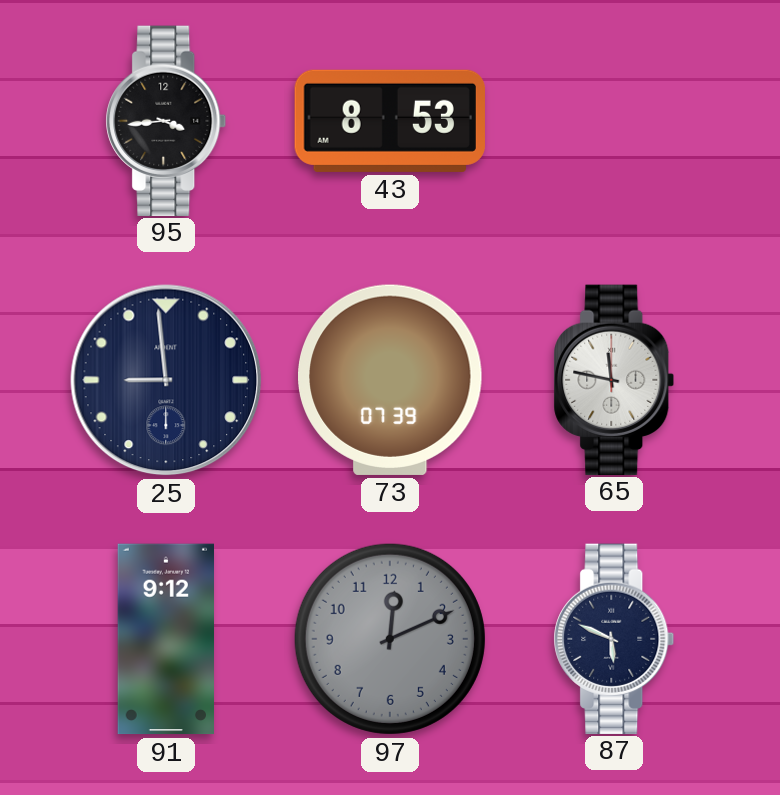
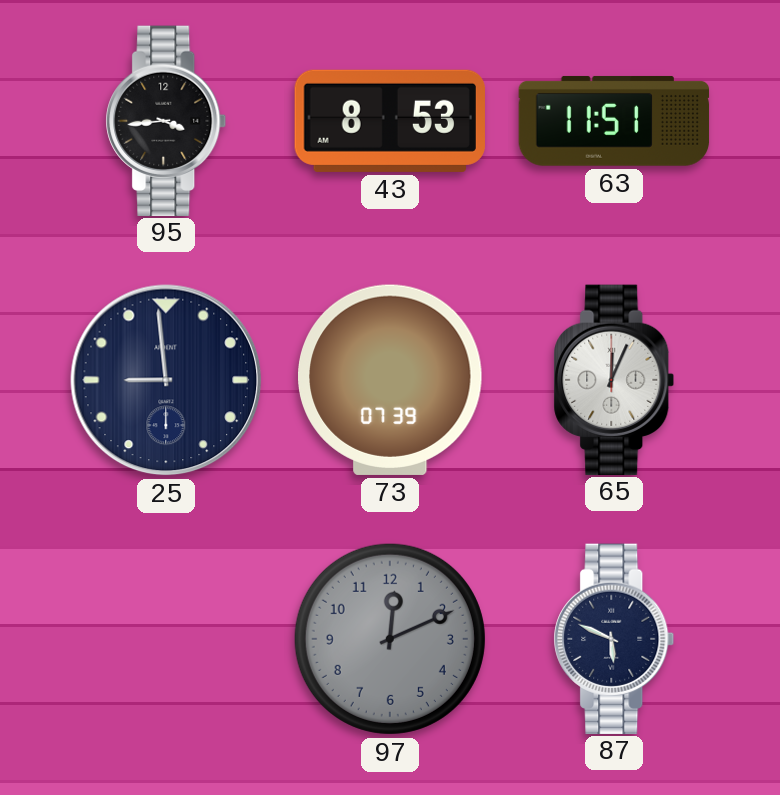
63: none -> 11:51
65: 11:47 -> 12:04
91: 9:12 -> none
